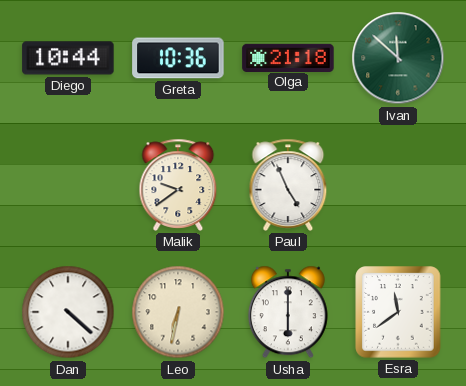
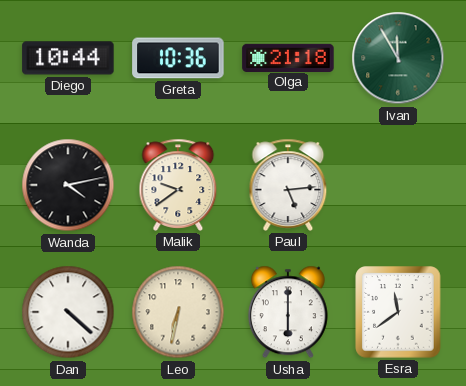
Ivan: 11:52 -> 11:55
Wanda: none -> 4:13
Paul: 4:56 -> 5:14
